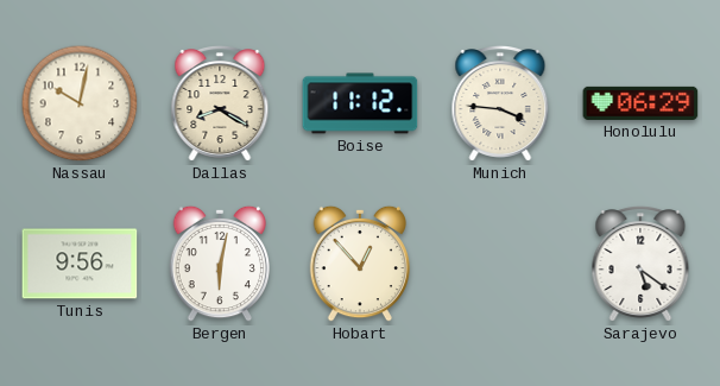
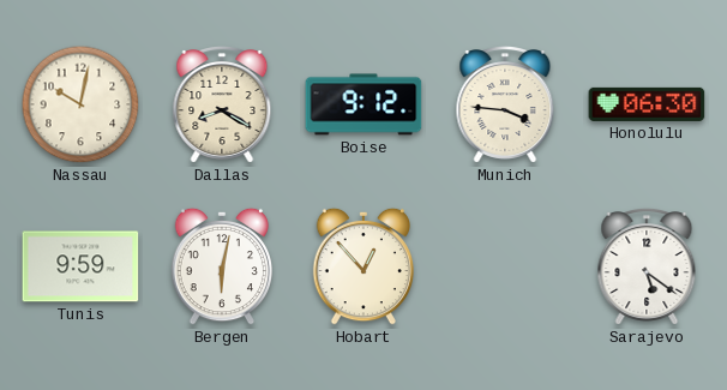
Boise: 11:12 -> 9:12
Honolulu: 06:29 -> 06:30
Tunis: 9:56 -> 9:59
